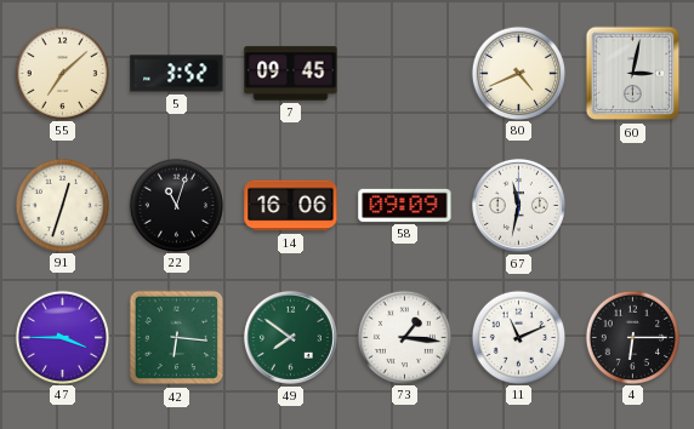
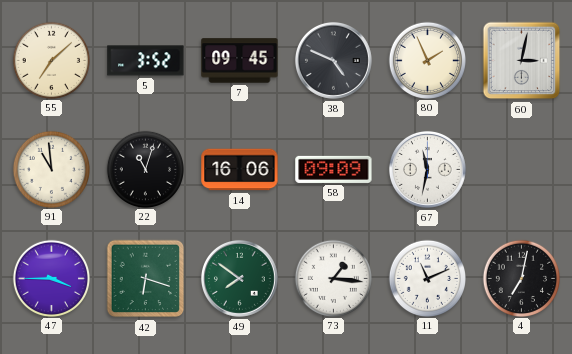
38: none -> 4:49
80: 4:41 -> 1:56
91: 12:33 -> 10:59
42: 6:16 -> 6:18
4: 6:15 -> 7:02
